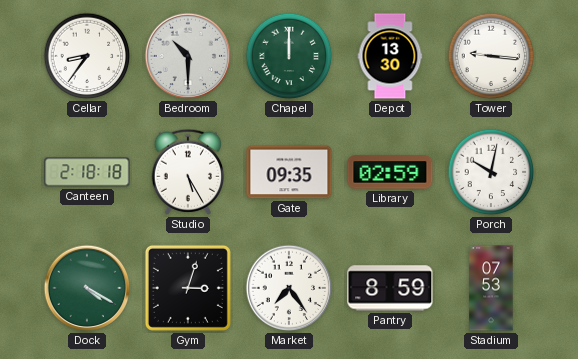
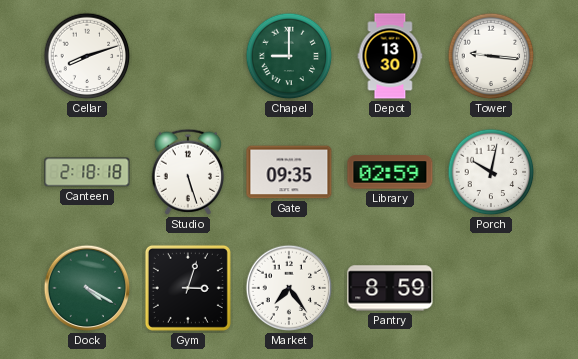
Cellar: 8:36 -> 8:12
Bedroom: 10:30 -> none
Chapel: 12:00 -> 9:00
Studio: 5:25 -> 5:27
Stadium: 07:53 -> none
